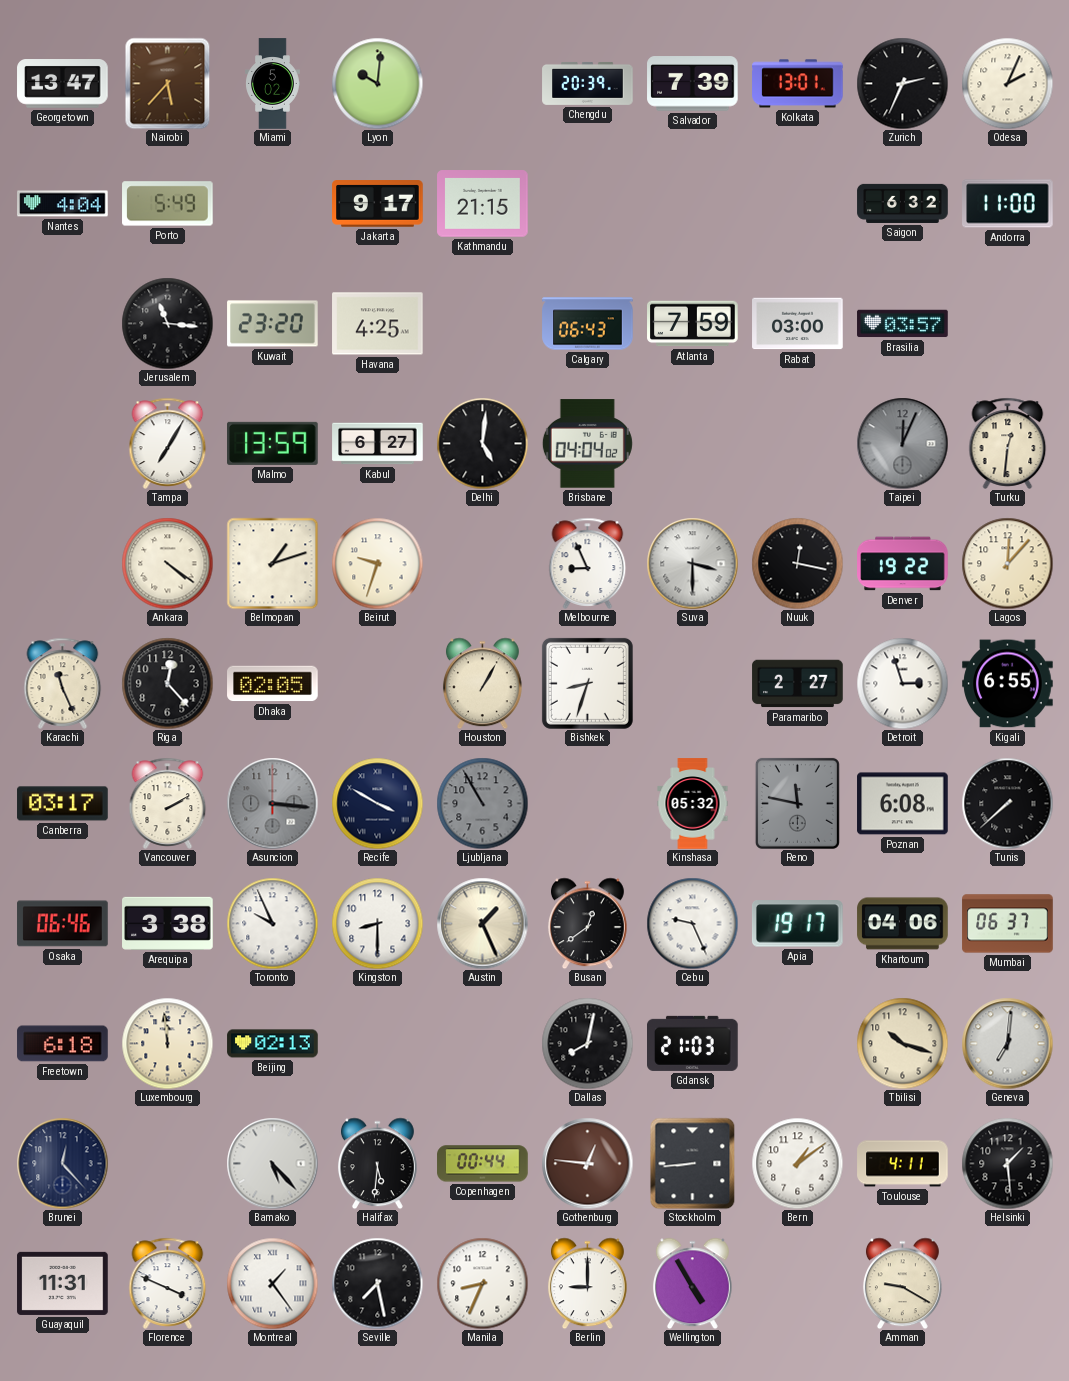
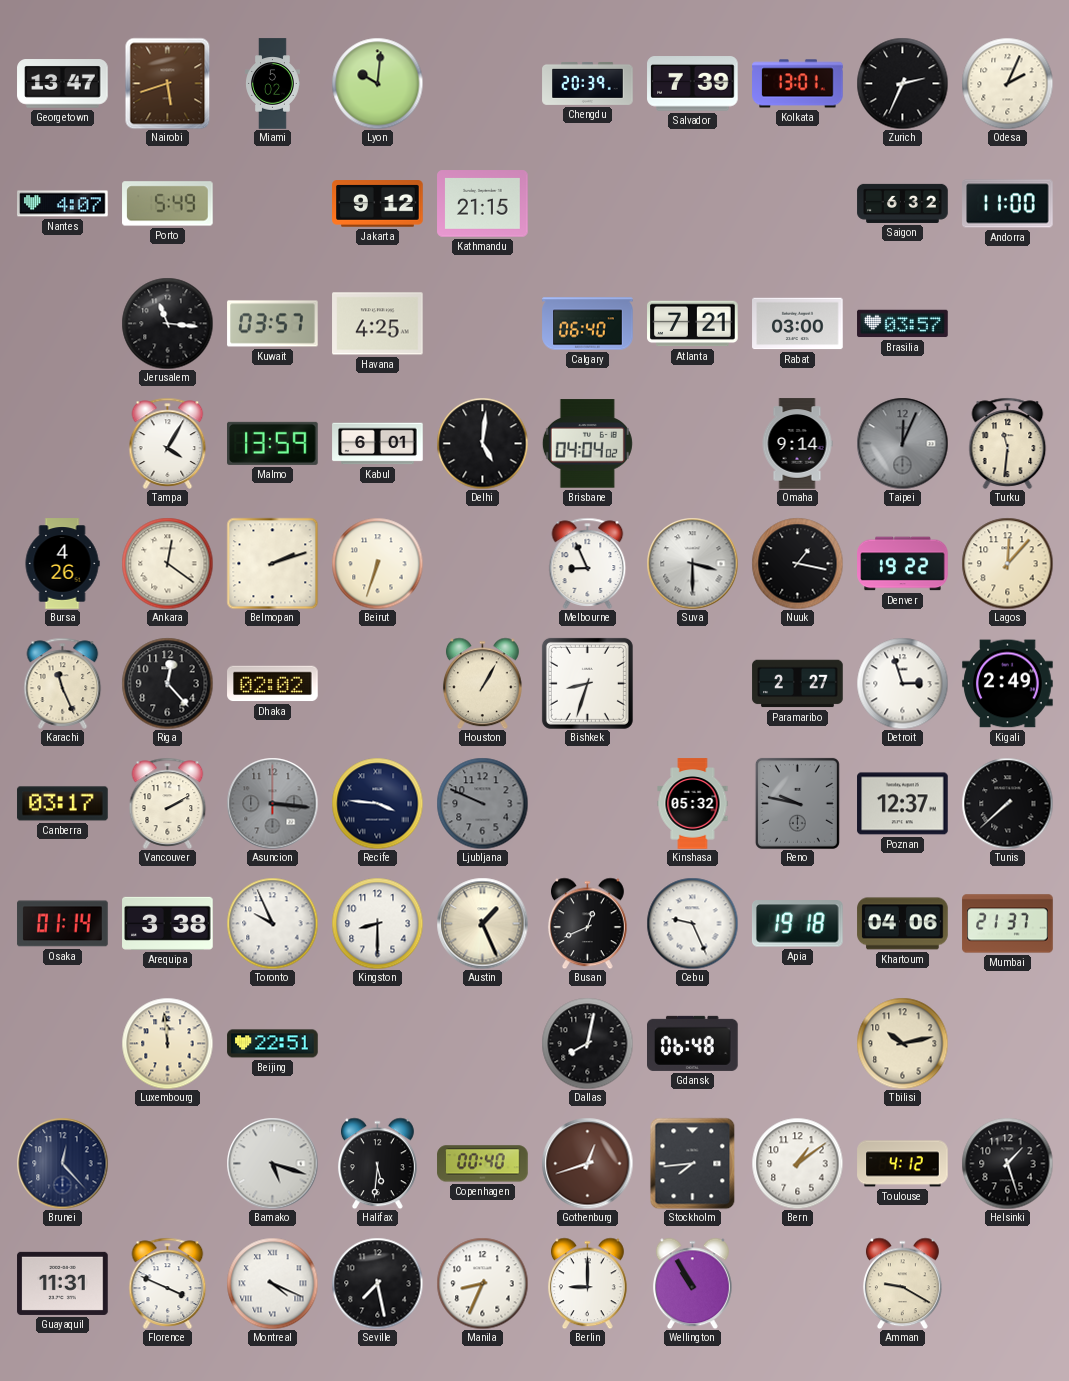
Nairobi: 5:37 -> 5:42
Nantes: 4:04 -> 4:07
Jakarta: 9:17 -> 9:12
Kuwait: 23:20 -> 03:57
Calgary: 06:43 -> 06:40
Atlanta: 7:59 -> 7:21
Tampa: 7:05 -> 4:05
Kabul: 6:27 -> 6:01
Omaha: none -> 9:14
Turku: 12:31 -> 11:31
Bursa: none -> 4:26
Ankara: 4:21 -> 12:21
Belmopan: 1:12 -> 2:12
Beirut: 9:33 -> 6:33
Nuuk: 12:17 -> 1:17
Dhaka: 02:05 -> 02:02
Kigali: 6:55 -> 2:49
Recife: 3:50 -> 3:46
Ljubljana: 10:55 -> 9:49
Reno: 11:47 -> 9:47
Poznan: 6:08 -> 12:37
Osaka: 06:46 -> 01:14
Busan: 12:39 -> 12:41
Apia: 19:17 -> 19:18
Mumbai: 06:37 -> 21:37
Freetown: 6:18 -> none
Beijing: 02:13 -> 22:51
Gdansk: 21:03 -> 06:48
Tbilisi: 10:18 -> 10:13
Geneva: 7:01 -> none
Bamako: 5:23 -> 5:18
Copenhagen: 00:44 -> 00:40
Gothenburg: 12:46 -> 12:42
Stockholm: 8:44 -> 7:44
Toulouse: 4:11 -> 4:12
Helsinki: 1:29 -> 1:27
Montreal: 1:24 -> 4:19
Wellington: 4:55 -> 10:55
